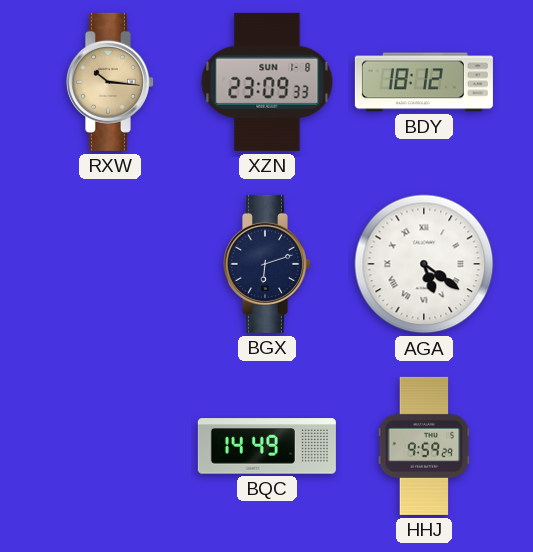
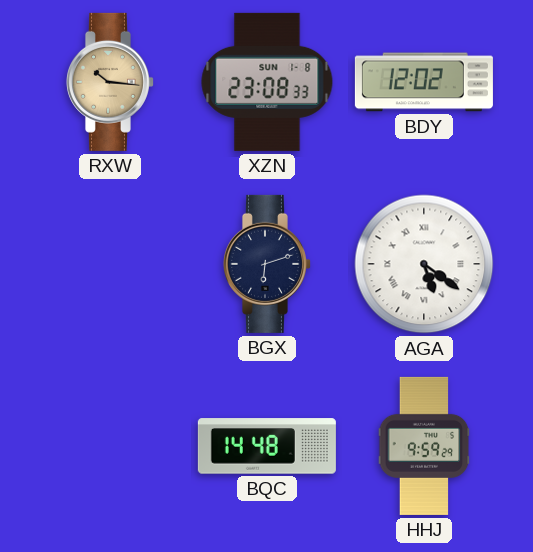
XZN: 23:09 -> 23:08
BDY: 18:12 -> 12:02
BQC: 14:49 -> 14:48
